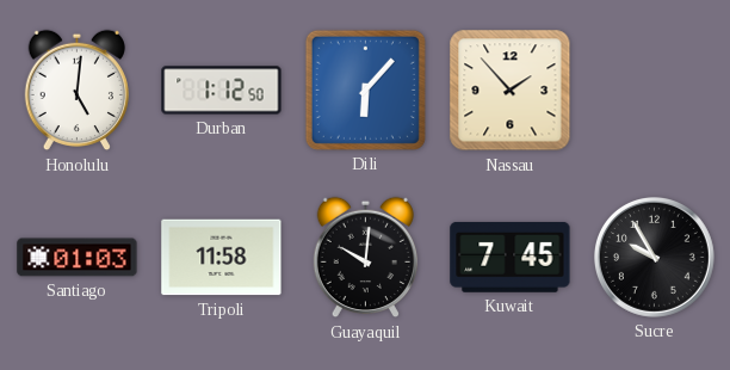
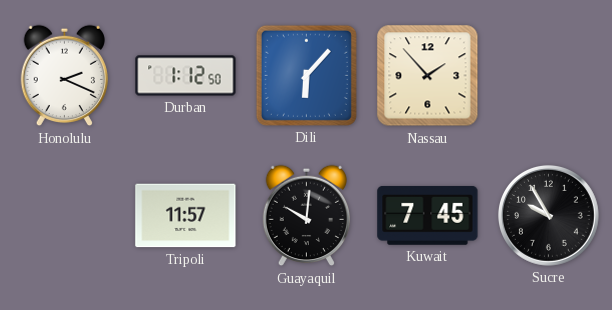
Honolulu: 5:01 -> 2:19
Santiago: 01:03 -> none
Tripoli: 11:58 -> 11:57
